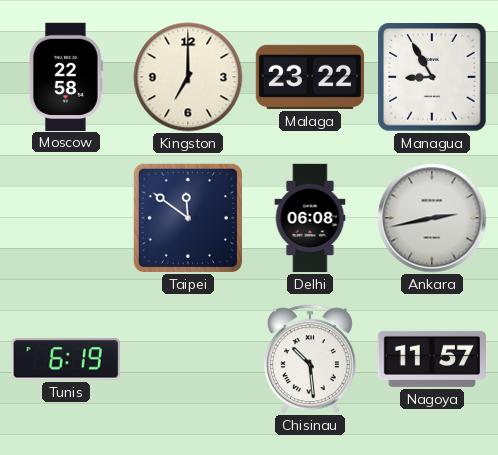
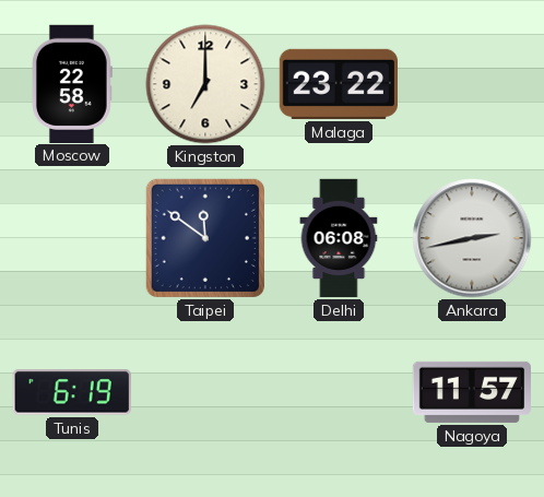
Managua: 8:55 -> none
Chisinau: 10:29 -> none
